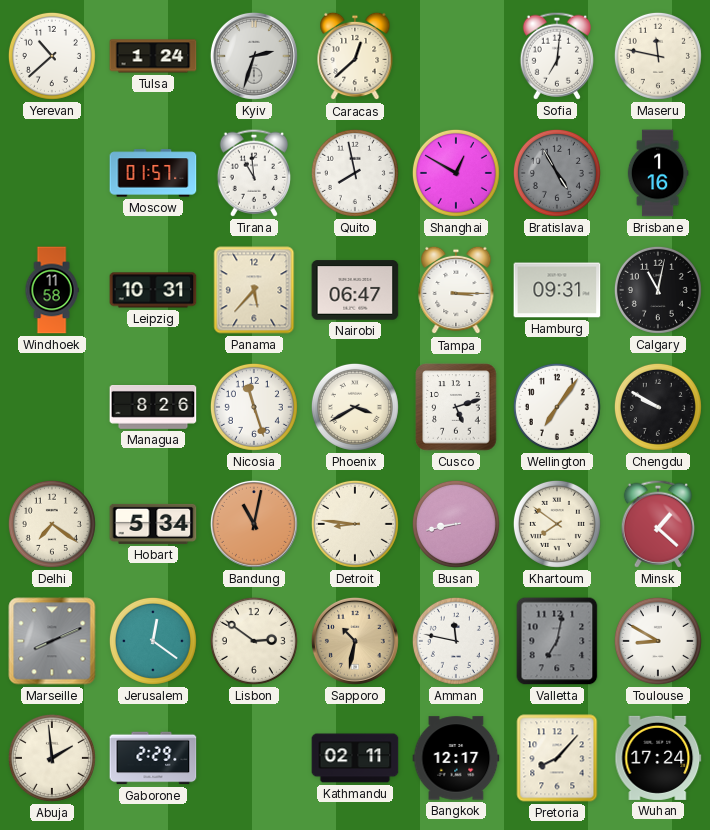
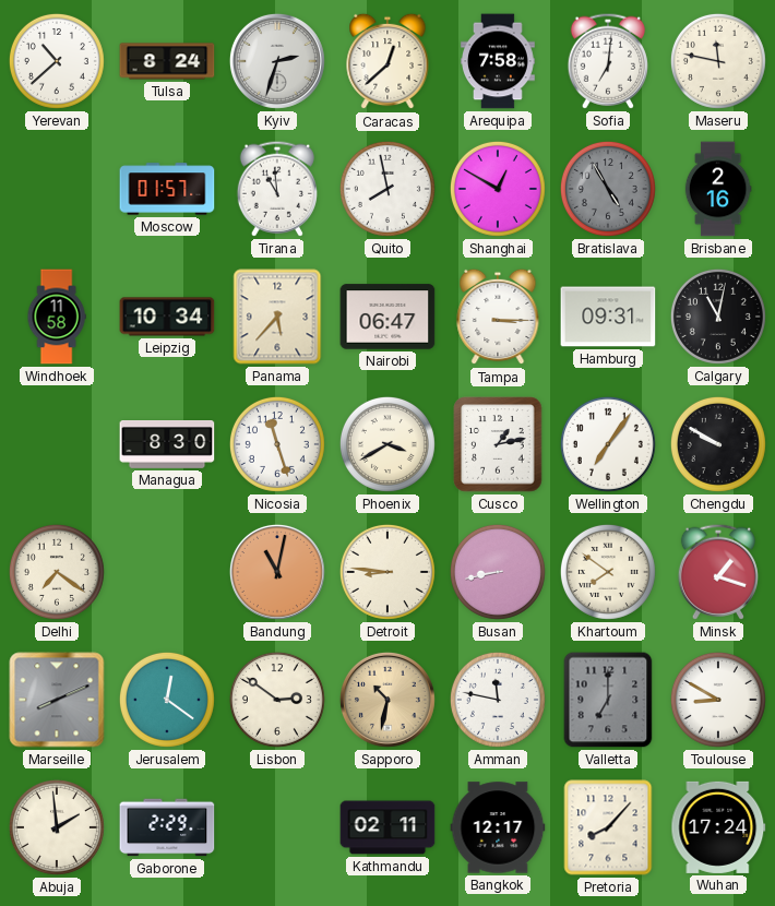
Tulsa: 1:24 -> 8:24
Arequipa: none -> 7:58
Brisbane: 1:16 -> 2:16
Leipzig: 10:31 -> 10:34
Managua: 8:26 -> 8:30
Cusco: 5:12 -> 1:13
Hobart: 5:34 -> none
Minsk: 1:22 -> 1:18
Valletta: 7:02 -> 7:00
